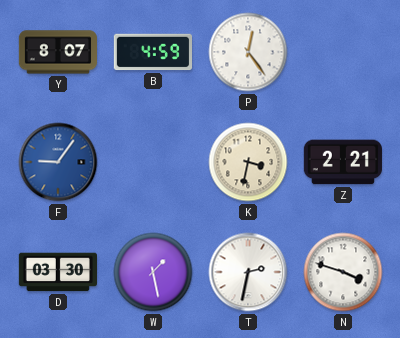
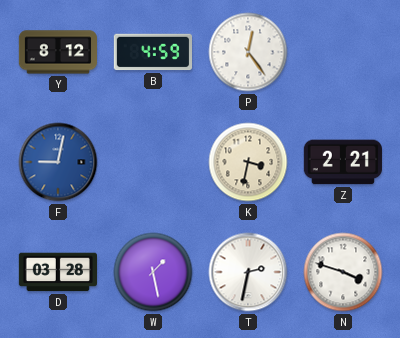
Y: 8:07 -> 8:12
F: 9:06 -> 9:02
D: 03:30 -> 03:28
